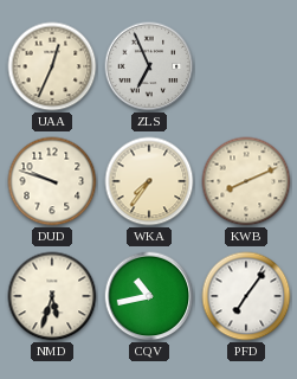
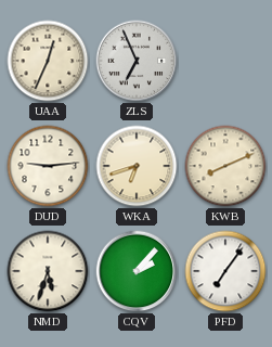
DUD: 9:48 -> 9:14
WKA: 7:36 -> 6:42
CQV: 10:43 -> 2:07
